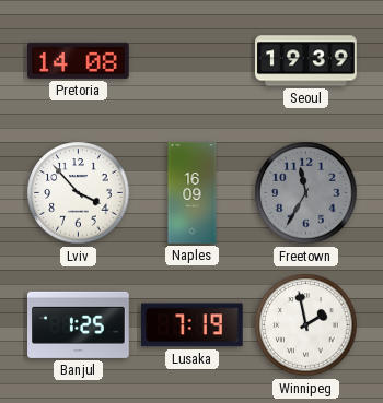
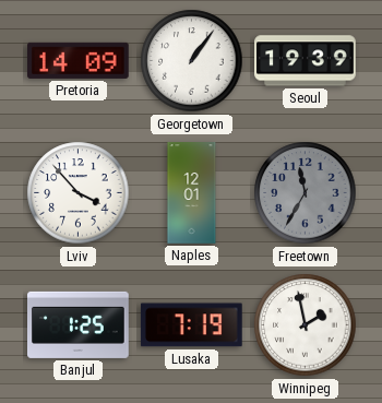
Pretoria: 14:08 -> 14:09
Georgetown: none -> 1:06
Naples: 16:09 -> 12:01
